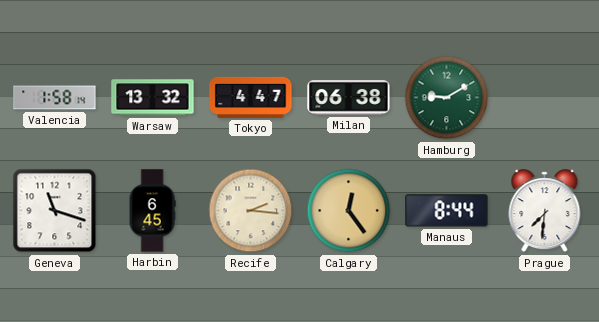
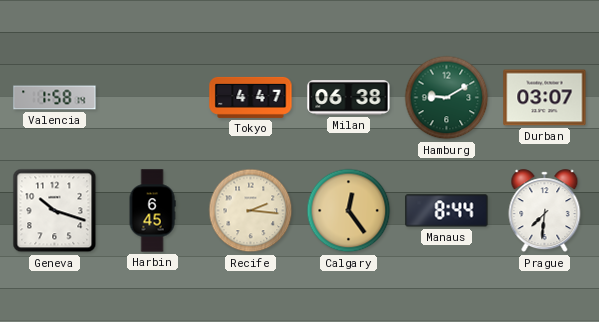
Warsaw: 13:32 -> none
Durban: none -> 03:07
Geneva: 11:18 -> 10:18
